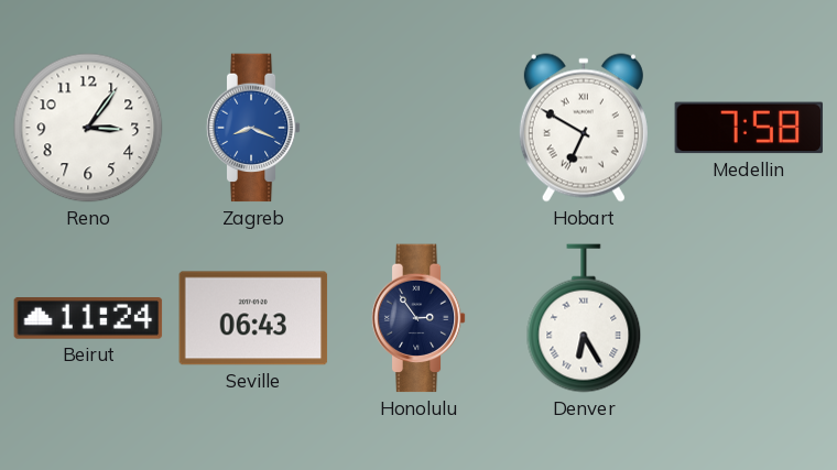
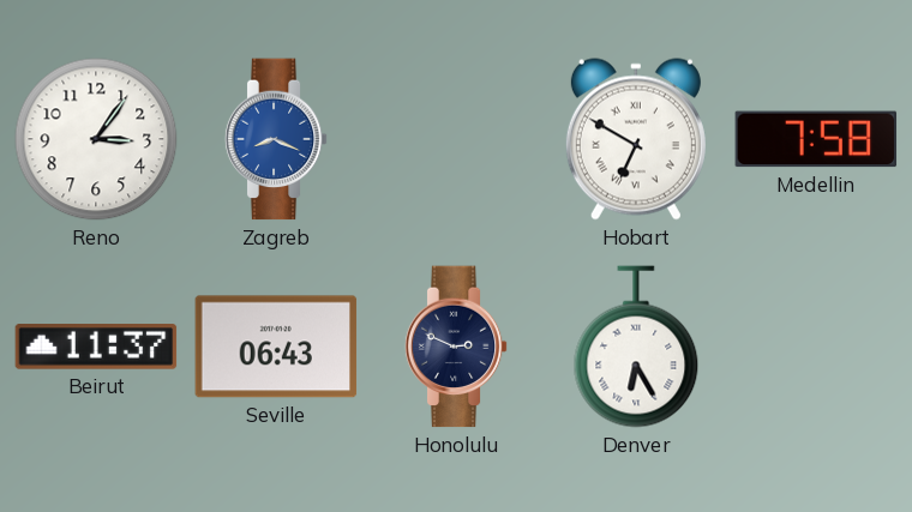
Beirut: 11:24 -> 11:37
Honolulu: 2:54 -> 2:49
